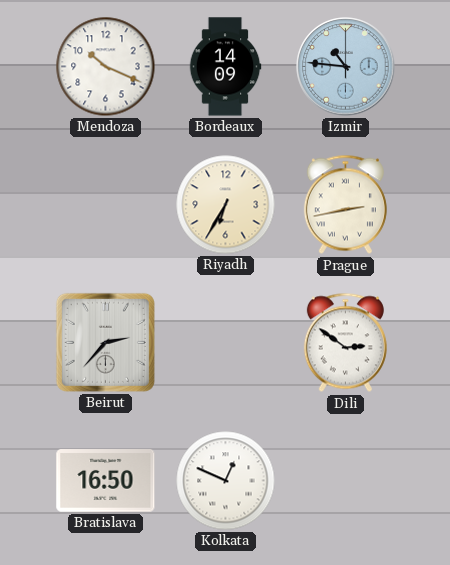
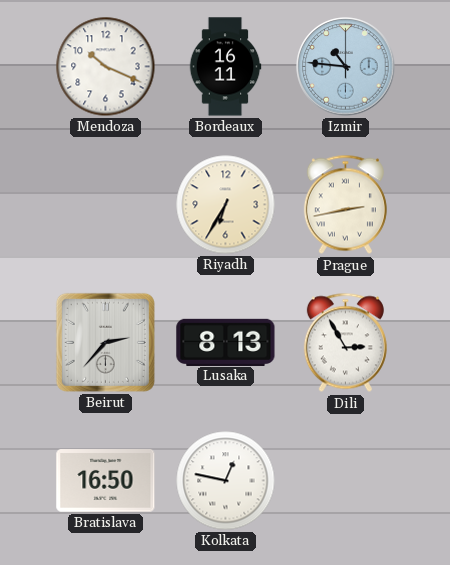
Bordeaux: 14:09 -> 16:11
Lusaka: none -> 8:13
Dili: 2:51 -> 2:55
Kolkata: 12:49 -> 12:47
